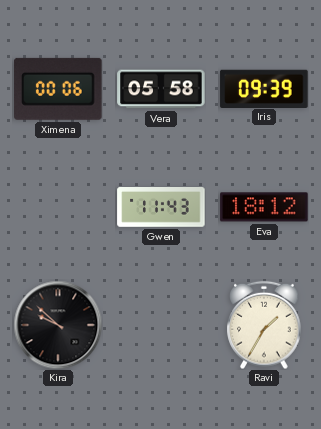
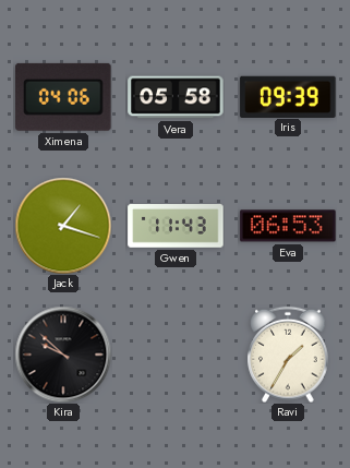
Ximena: 00:06 -> 04:06
Jack: none -> 1:18
Eva: 18:12 -> 06:53
